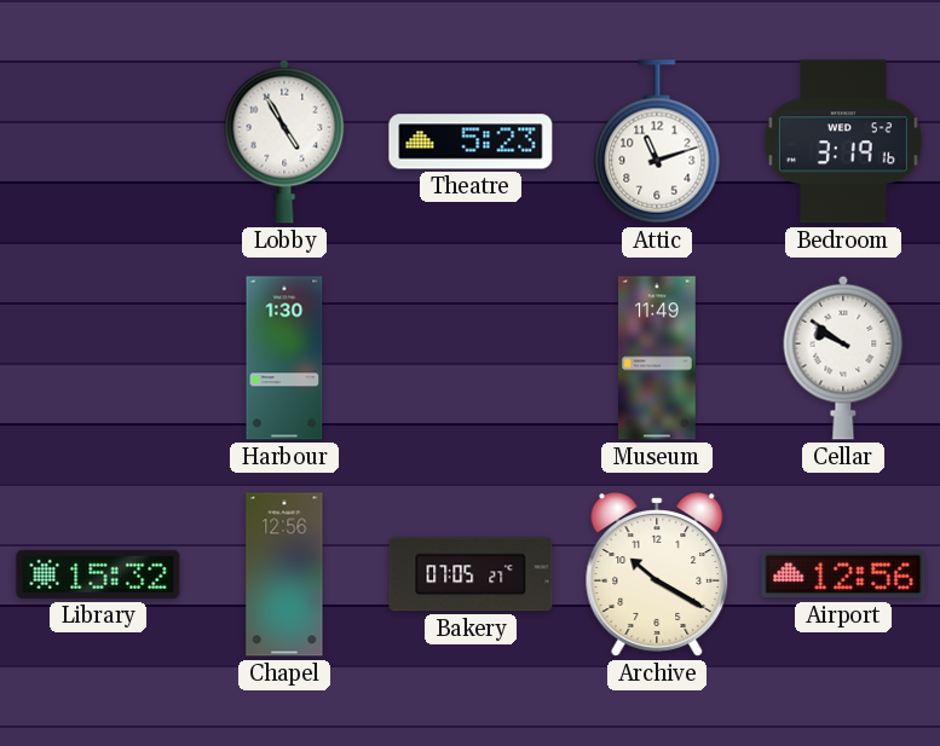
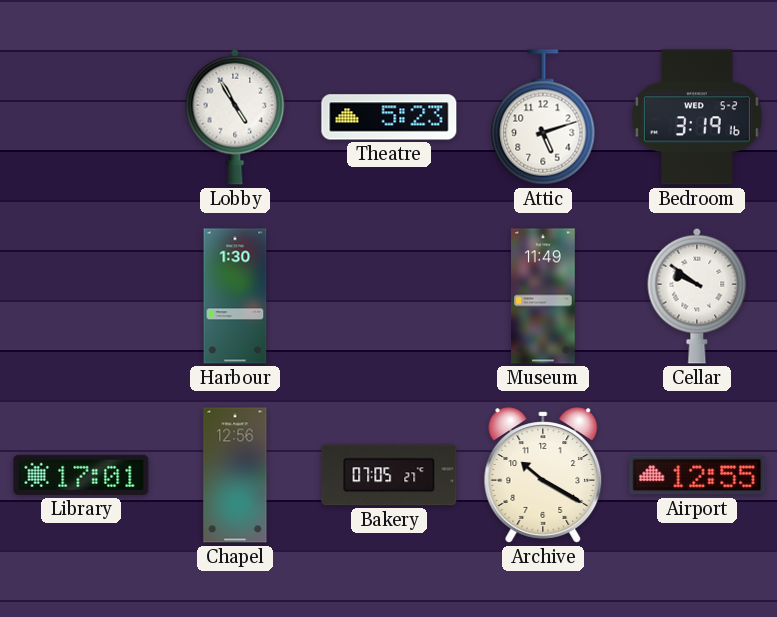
Attic: 11:12 -> 5:12
Library: 15:32 -> 17:01
Airport: 12:56 -> 12:55
